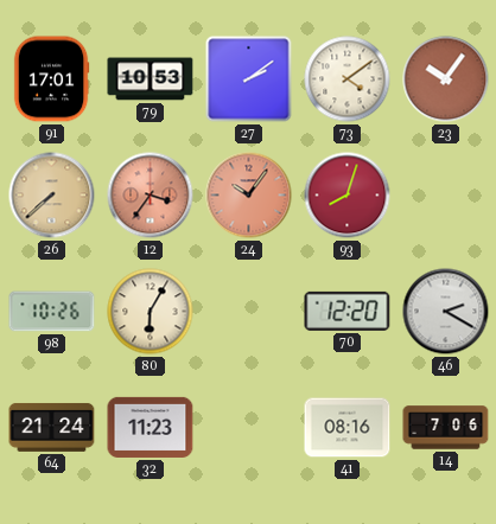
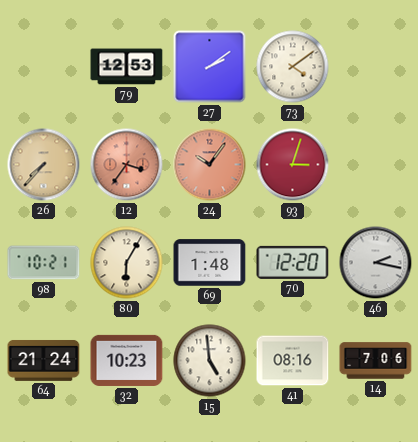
91: 17:01 -> none
79: 10:53 -> 12:53
23: 10:06 -> none
26: 7:38 -> 7:37
93: 8:03 -> 3:03
98: 10:26 -> 10:21
69: none -> 1:48
46: 2:20 -> 2:17
32: 11:23 -> 10:23
15: none -> 4:59
